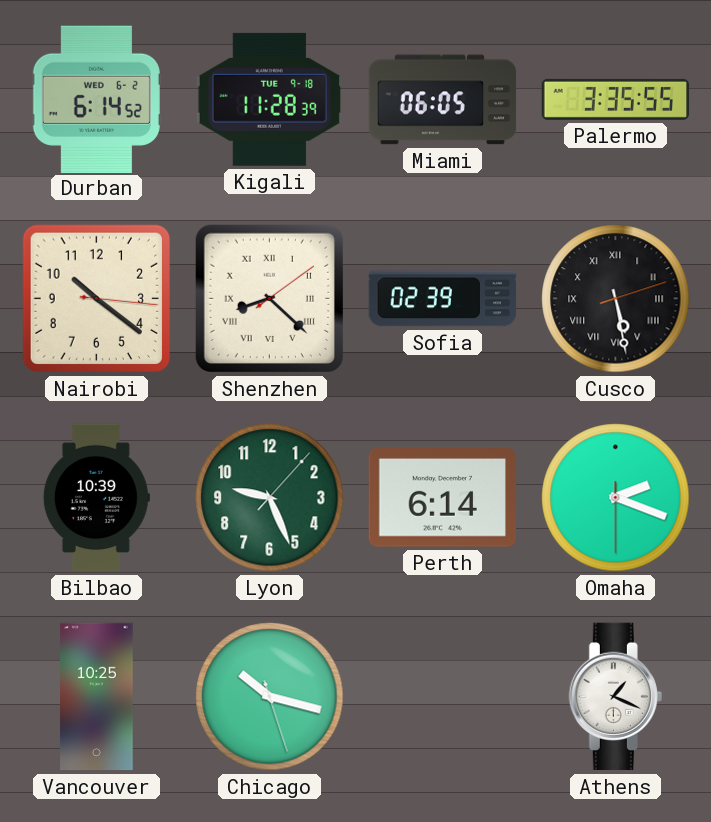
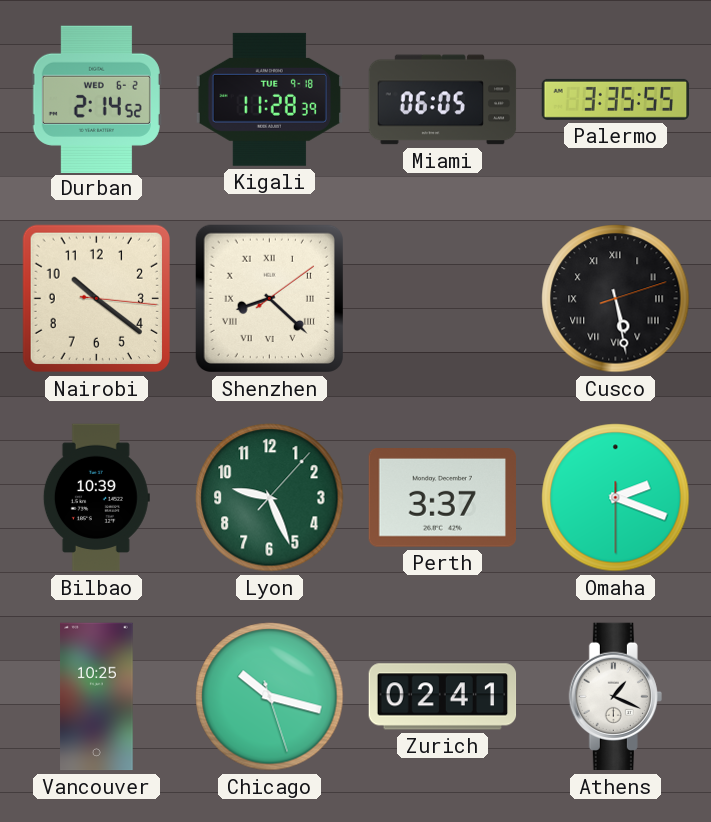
Durban: 6:14 -> 2:14
Sofia: 02:39 -> none
Perth: 6:14 -> 3:37
Zurich: none -> 02:41
